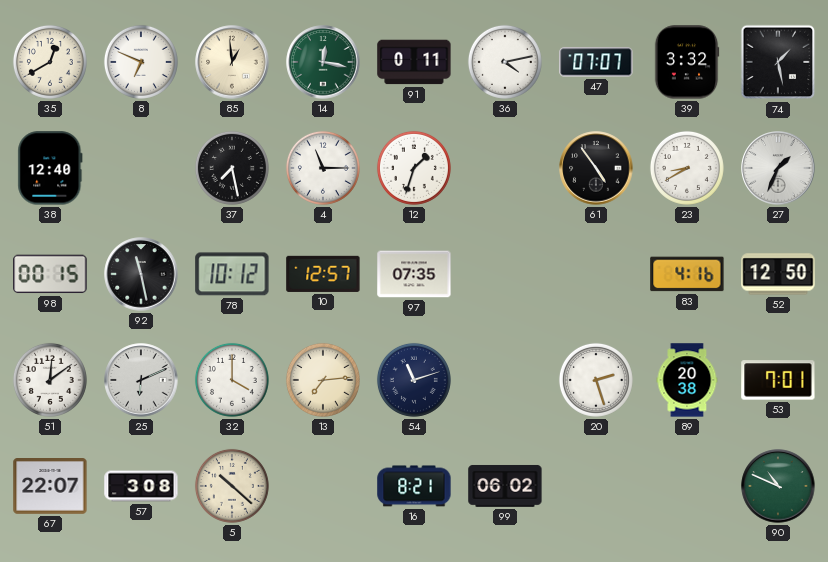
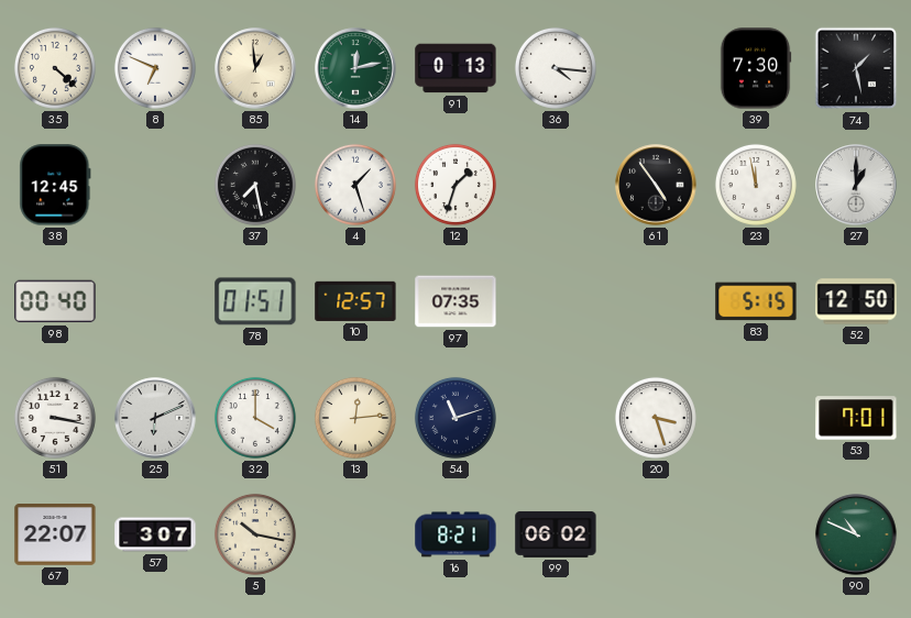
35: 12:40 -> 4:22
14: 12:17 -> 12:13
91: 0:11 -> 0:13
36: 4:13 -> 4:16
47: 07:07 -> none
39: 3:32 -> 7:30
38: 12:40 -> 12:45
4: 11:15 -> 1:27
23: 8:40 -> 11:58
27: 1:34 -> 1:00
98: 00:15 -> 00:40
92: 11:28 -> none
78: 10:12 -> 01:51
83: 4:16 -> 5:15
51: 12:09 -> 3:17
13: 7:14 -> 12:14
20: 2:27 -> 3:27
89: 20:38 -> none
57: 3:08 -> 3:07
5: 10:22 -> 10:17
